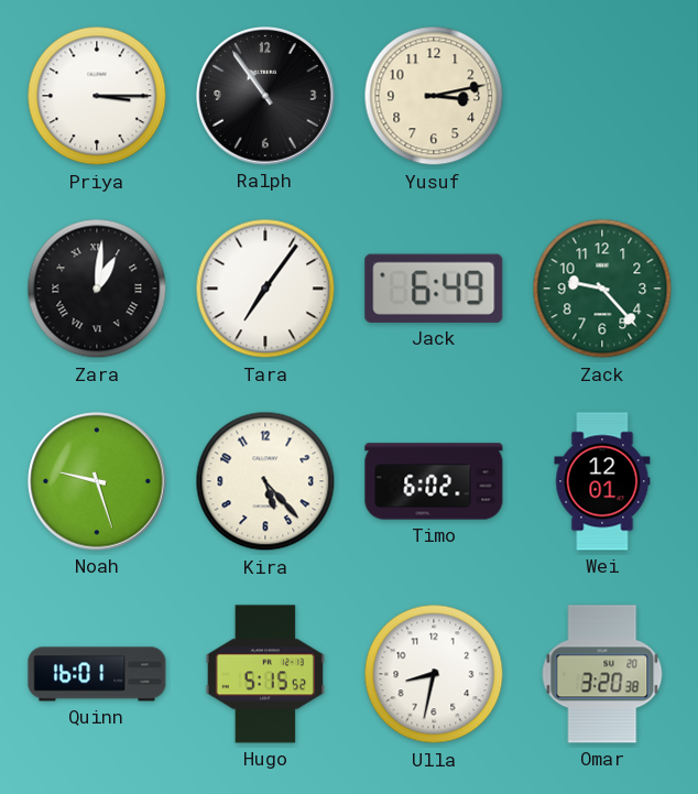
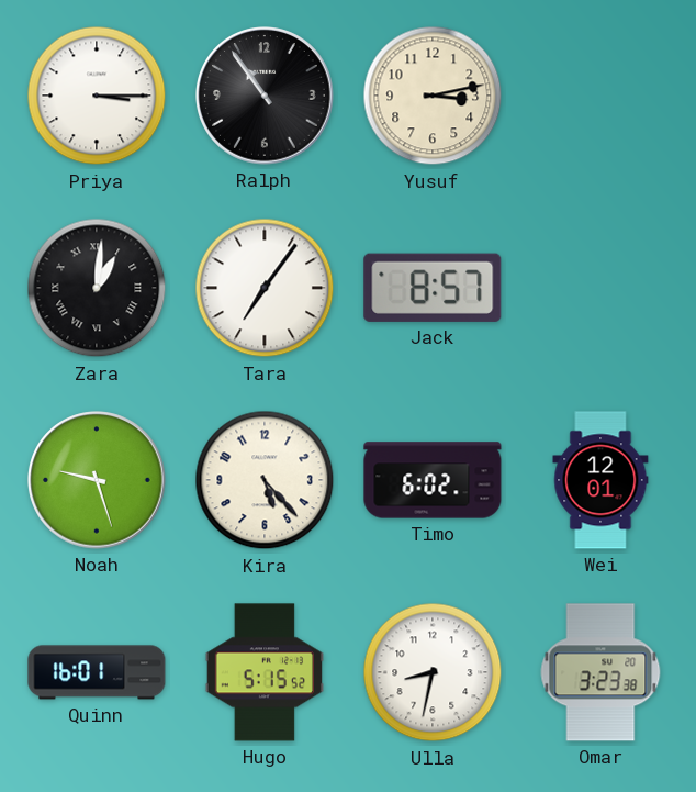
Jack: 6:49 -> 8:57
Zack: 9:23 -> none
Omar: 3:20 -> 3:23
